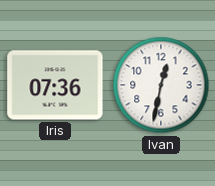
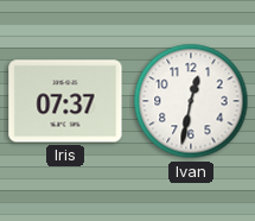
Iris: 07:36 -> 07:37
